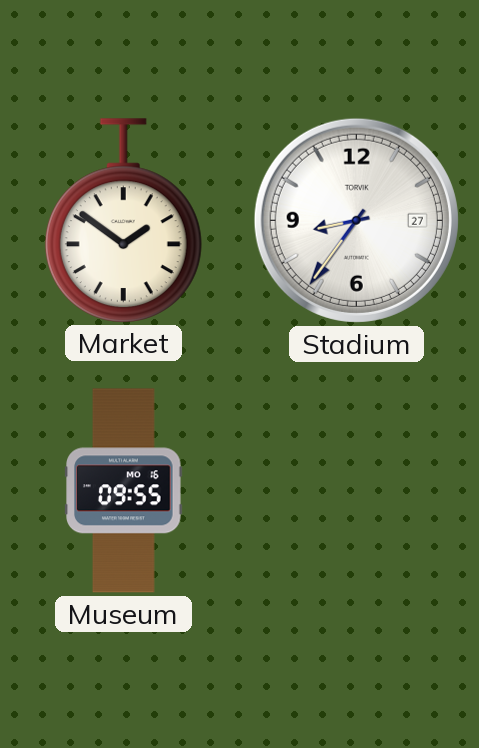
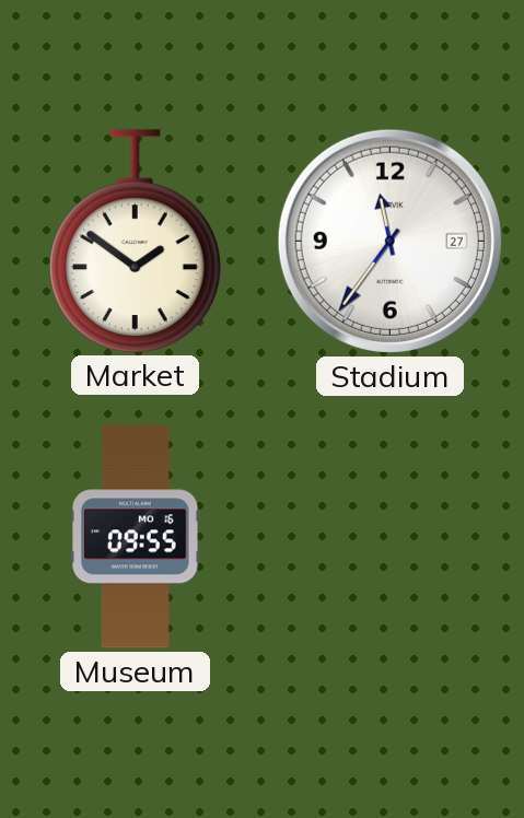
Stadium: 8:36 -> 11:36
